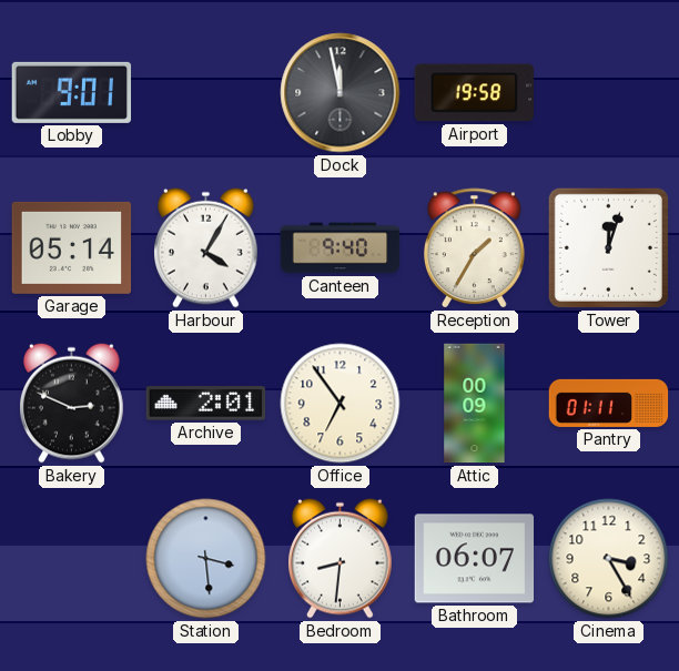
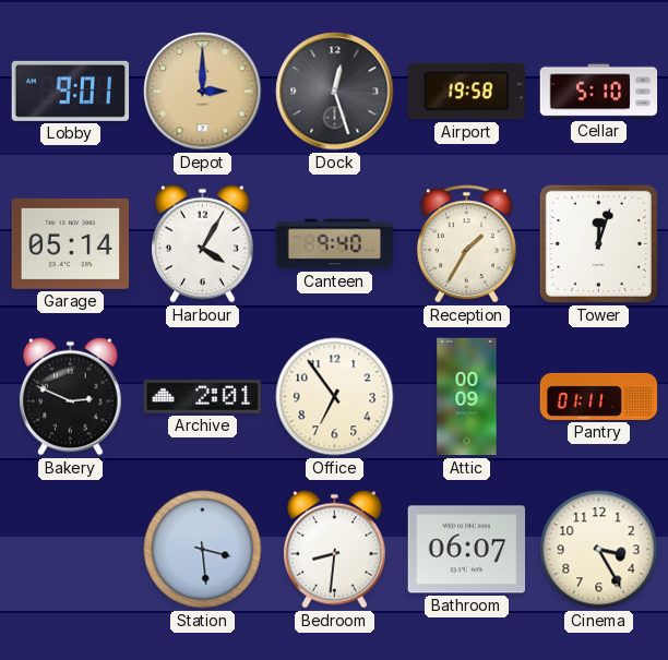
Depot: none -> 3:00
Dock: 11:58 -> 12:27
Cellar: none -> 5:10
